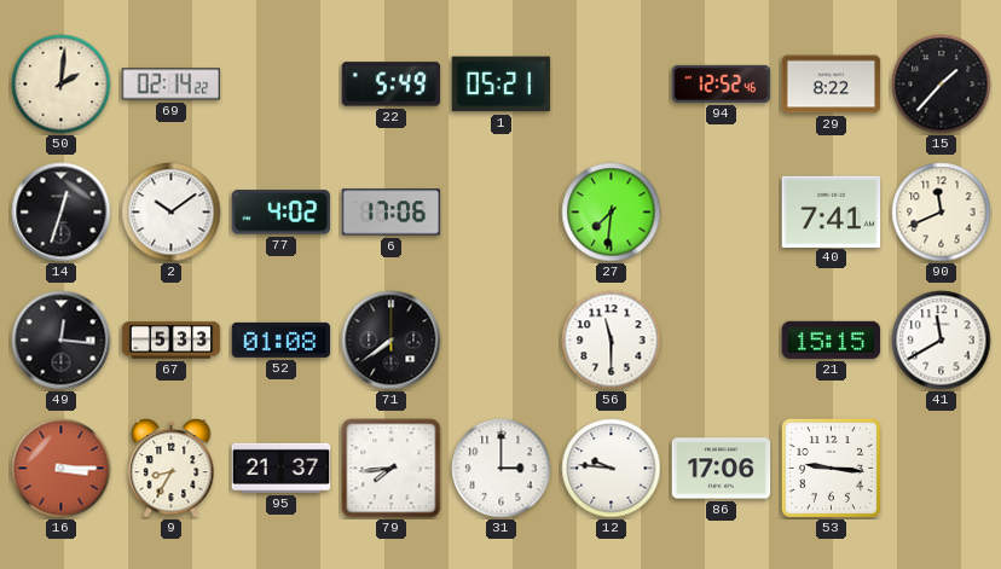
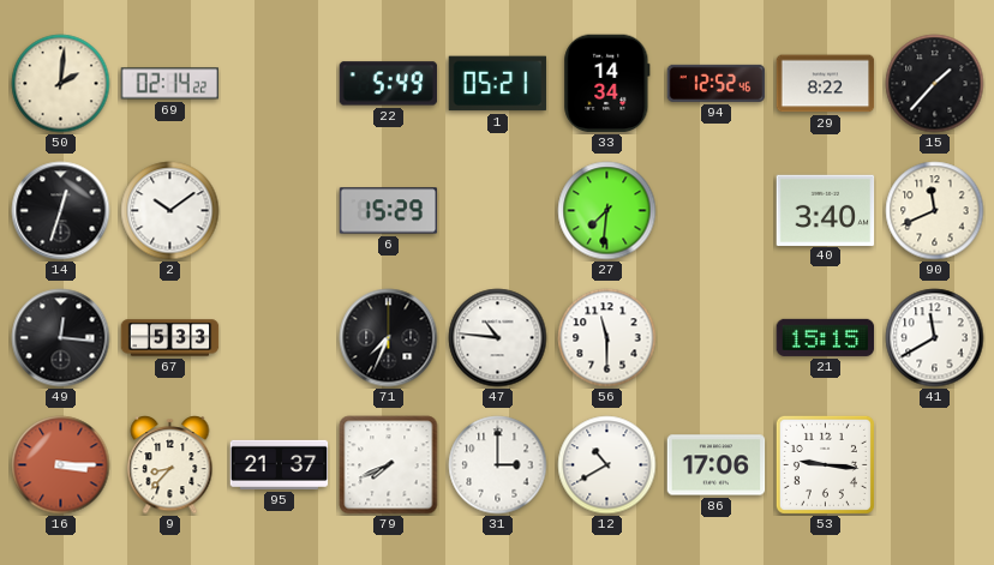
33: none -> 14:34
77: 4:02 -> none
6: 17:06 -> 15:29
40: 7:41 -> 3:40
52: 01:08 -> none
71: 7:39 -> 7:34
47: none -> 10:46
9: 8:35 -> 8:37
79: 7:44 -> 7:41
12: 9:46 -> 10:40
